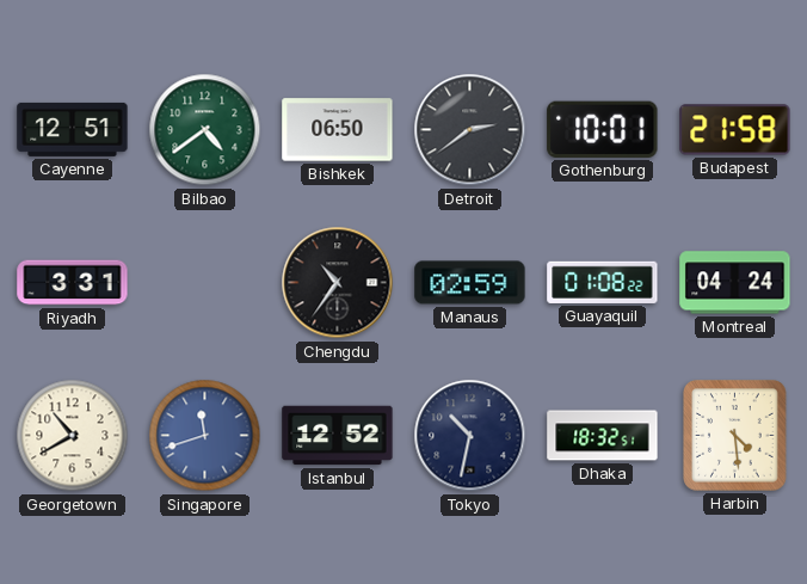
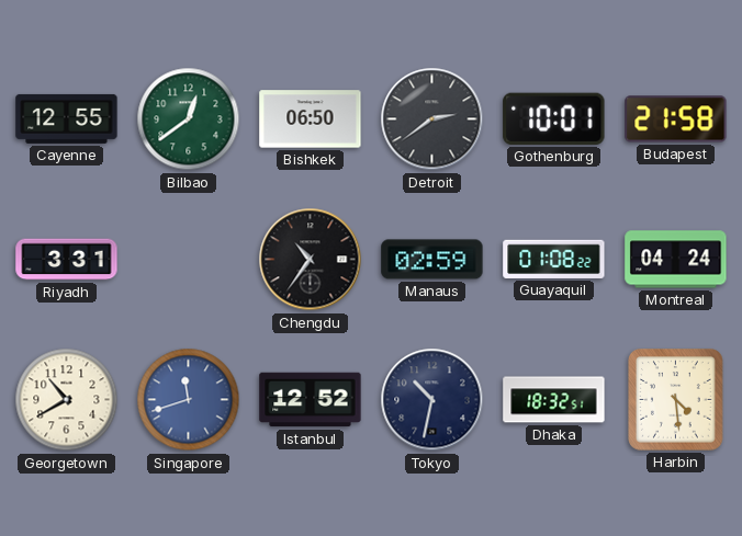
Cayenne: 12:51 -> 12:55
Bilbao: 4:39 -> 12:39
